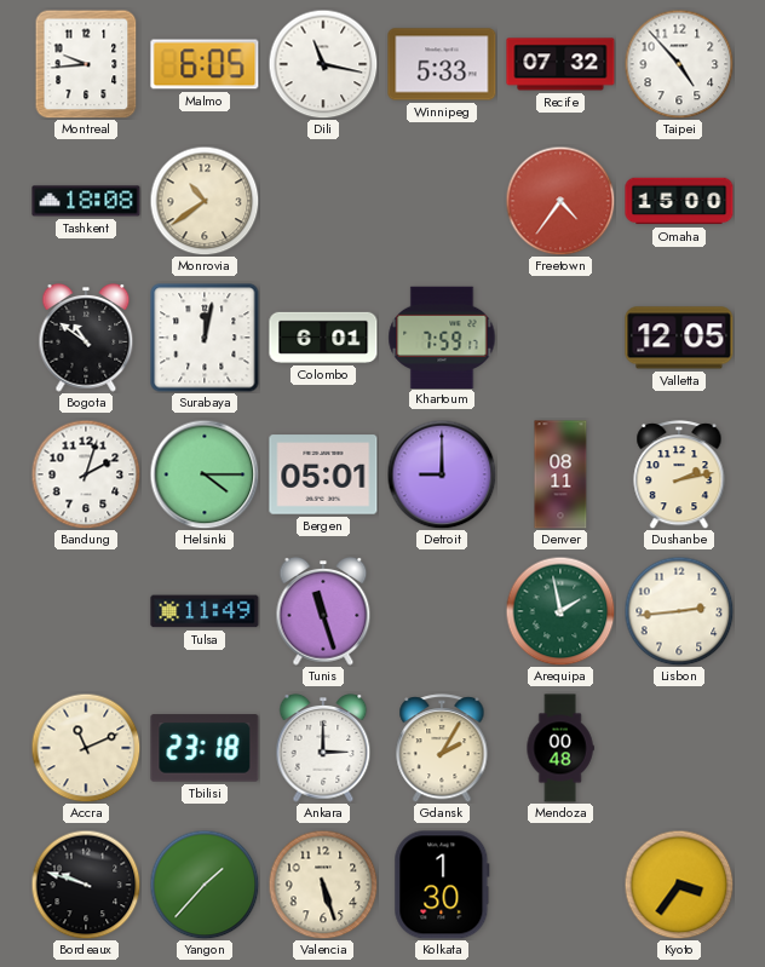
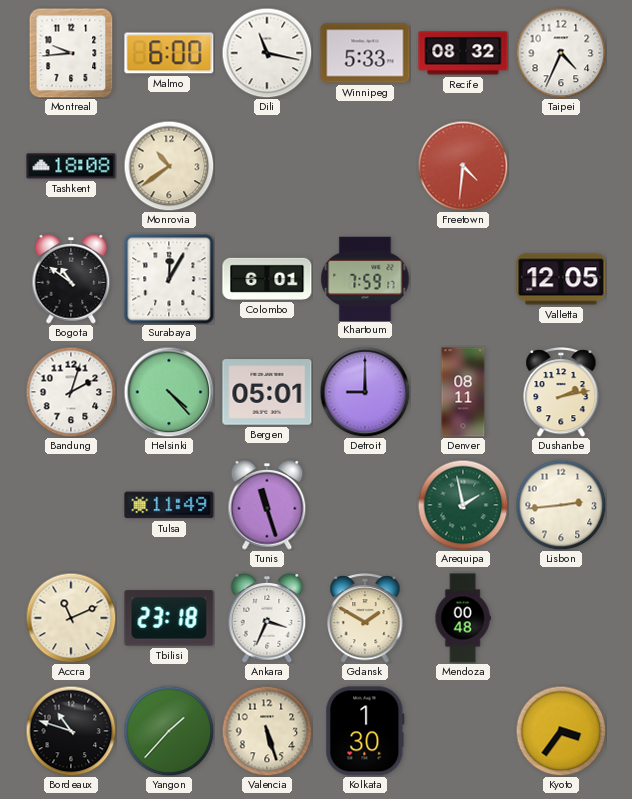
Malmo: 6:05 -> 6:00
Recife: 07:32 -> 08:32
Taipei: 4:53 -> 4:34
Freetown: 4:36 -> 4:31
Omaha: 15:00 -> none
Surabaya: 12:02 -> 12:05
Helsinki: 4:15 -> 4:23
Ankara: 3:00 -> 3:34
Gdansk: 2:05 -> 1:50
Bordeaux: 9:48 -> 10:48
